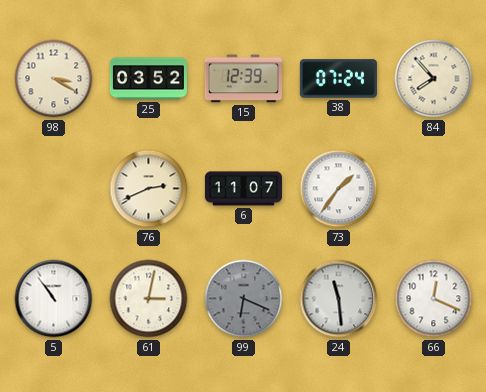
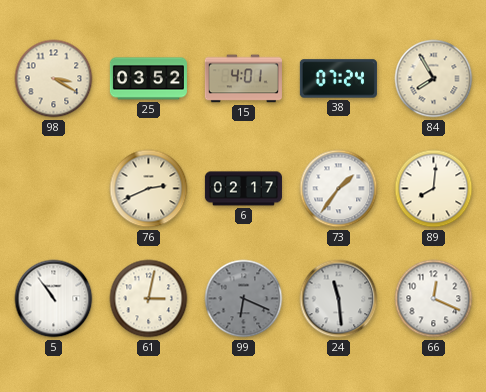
15: 12:39 -> 4:01
84: 7:53 -> 7:55
6: 11:07 -> 02:17
89: none -> 8:01
